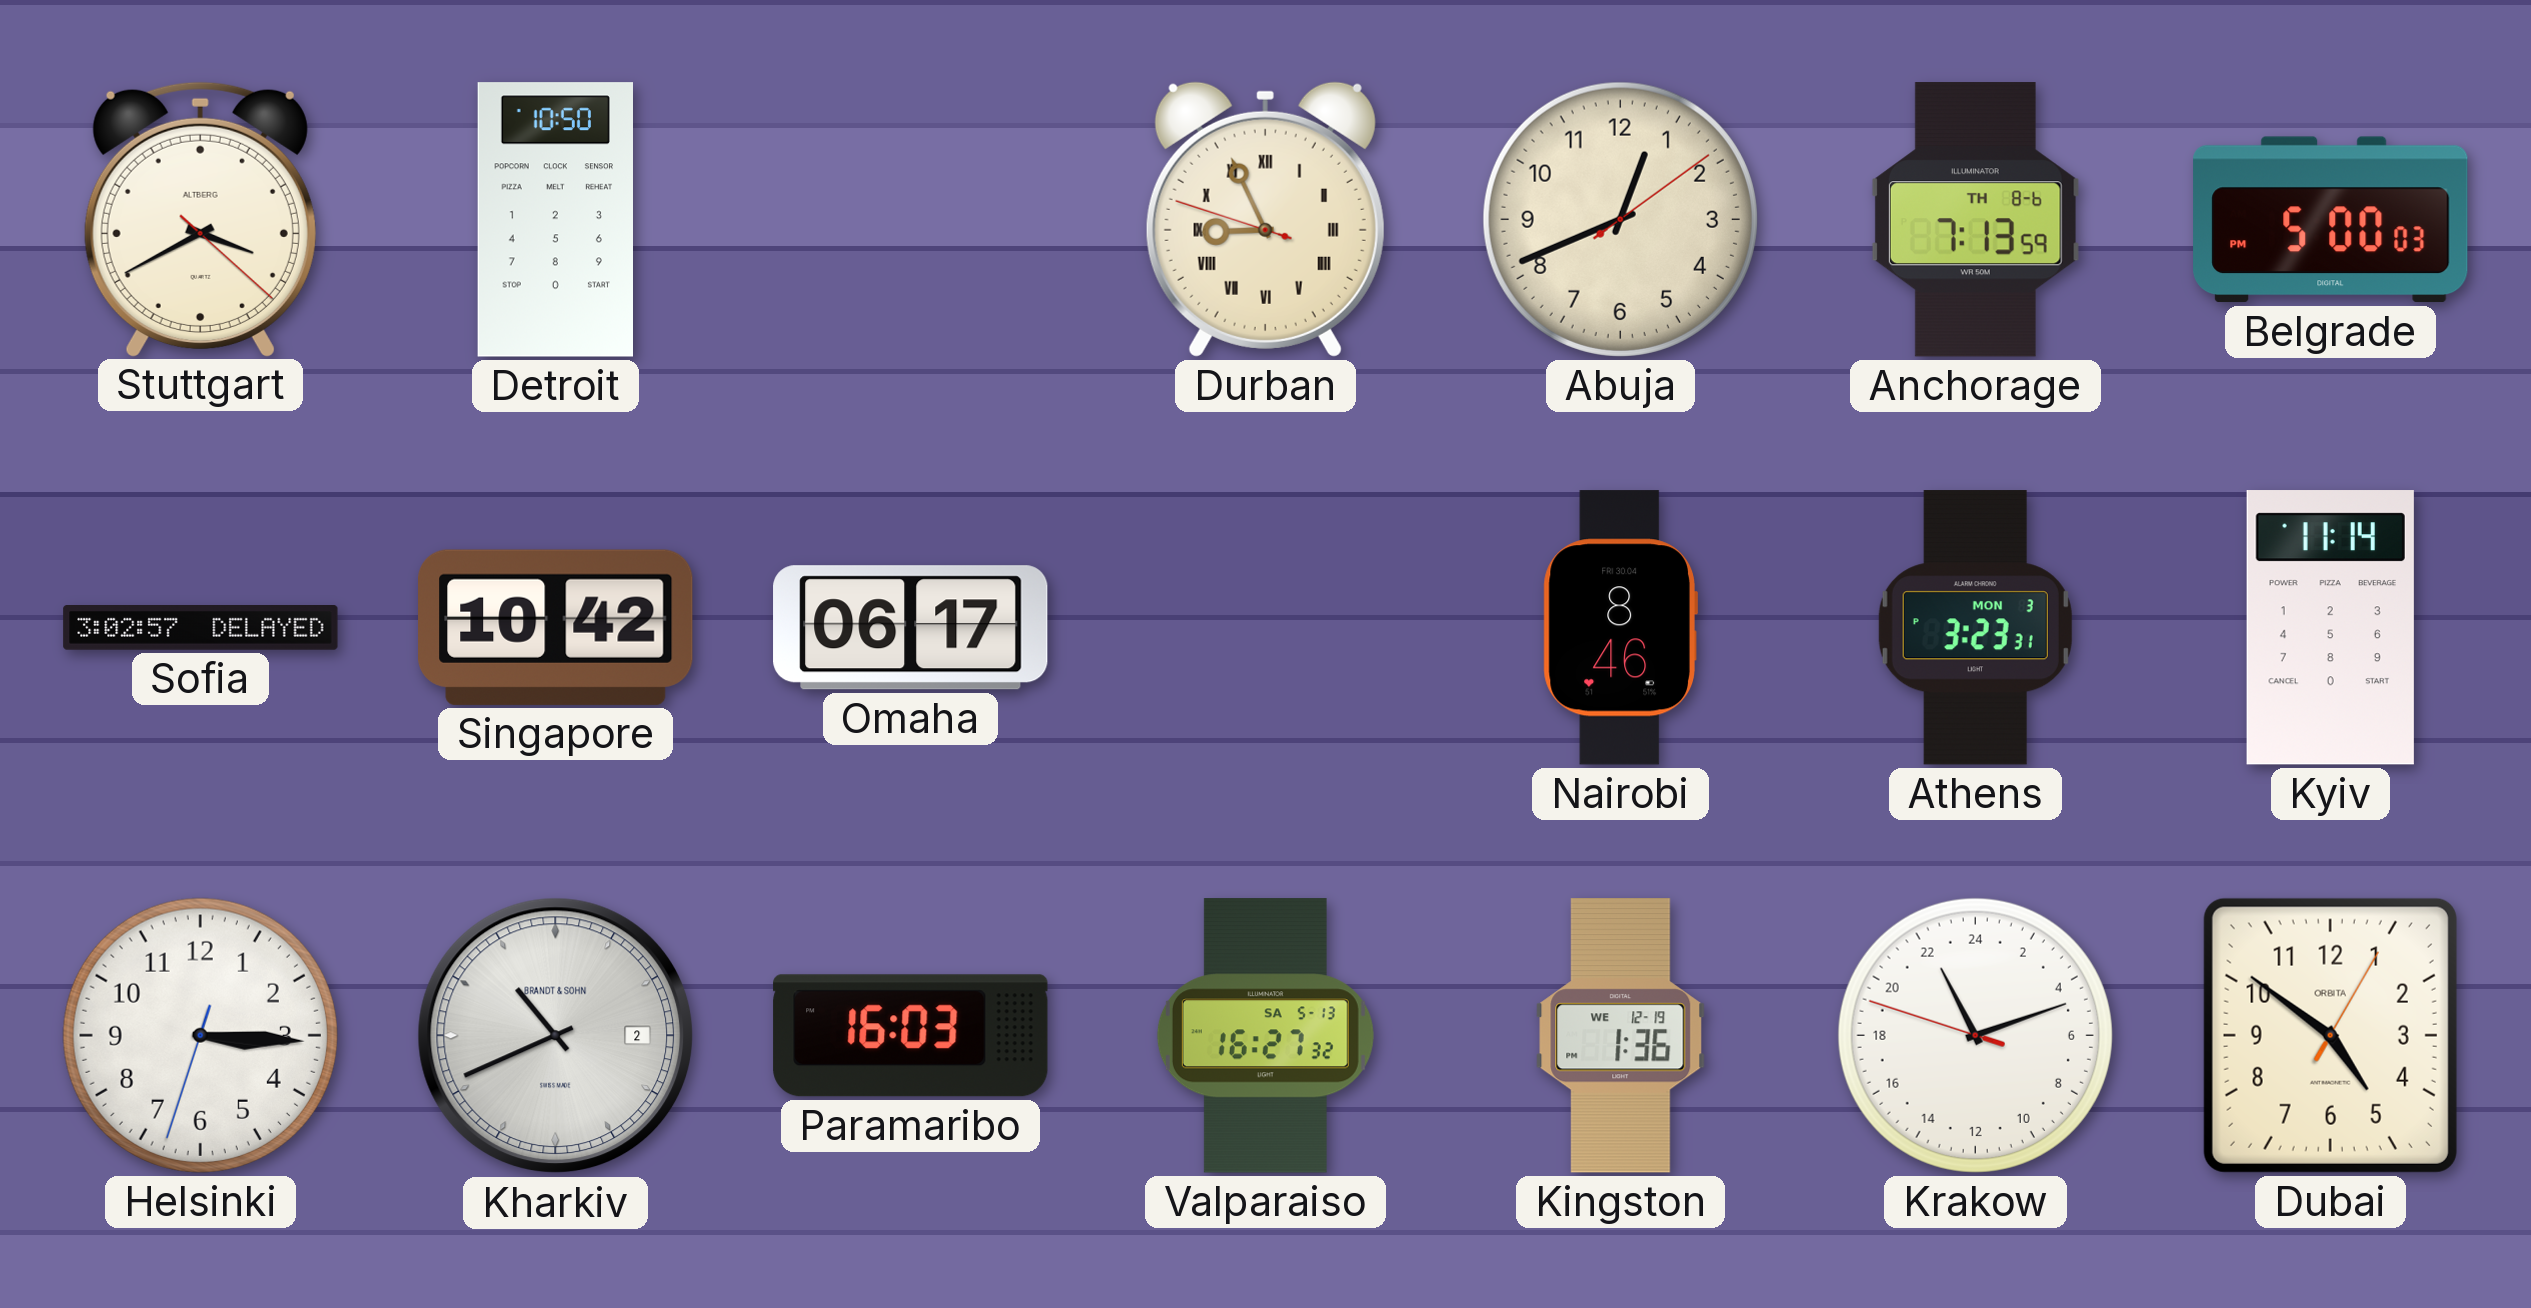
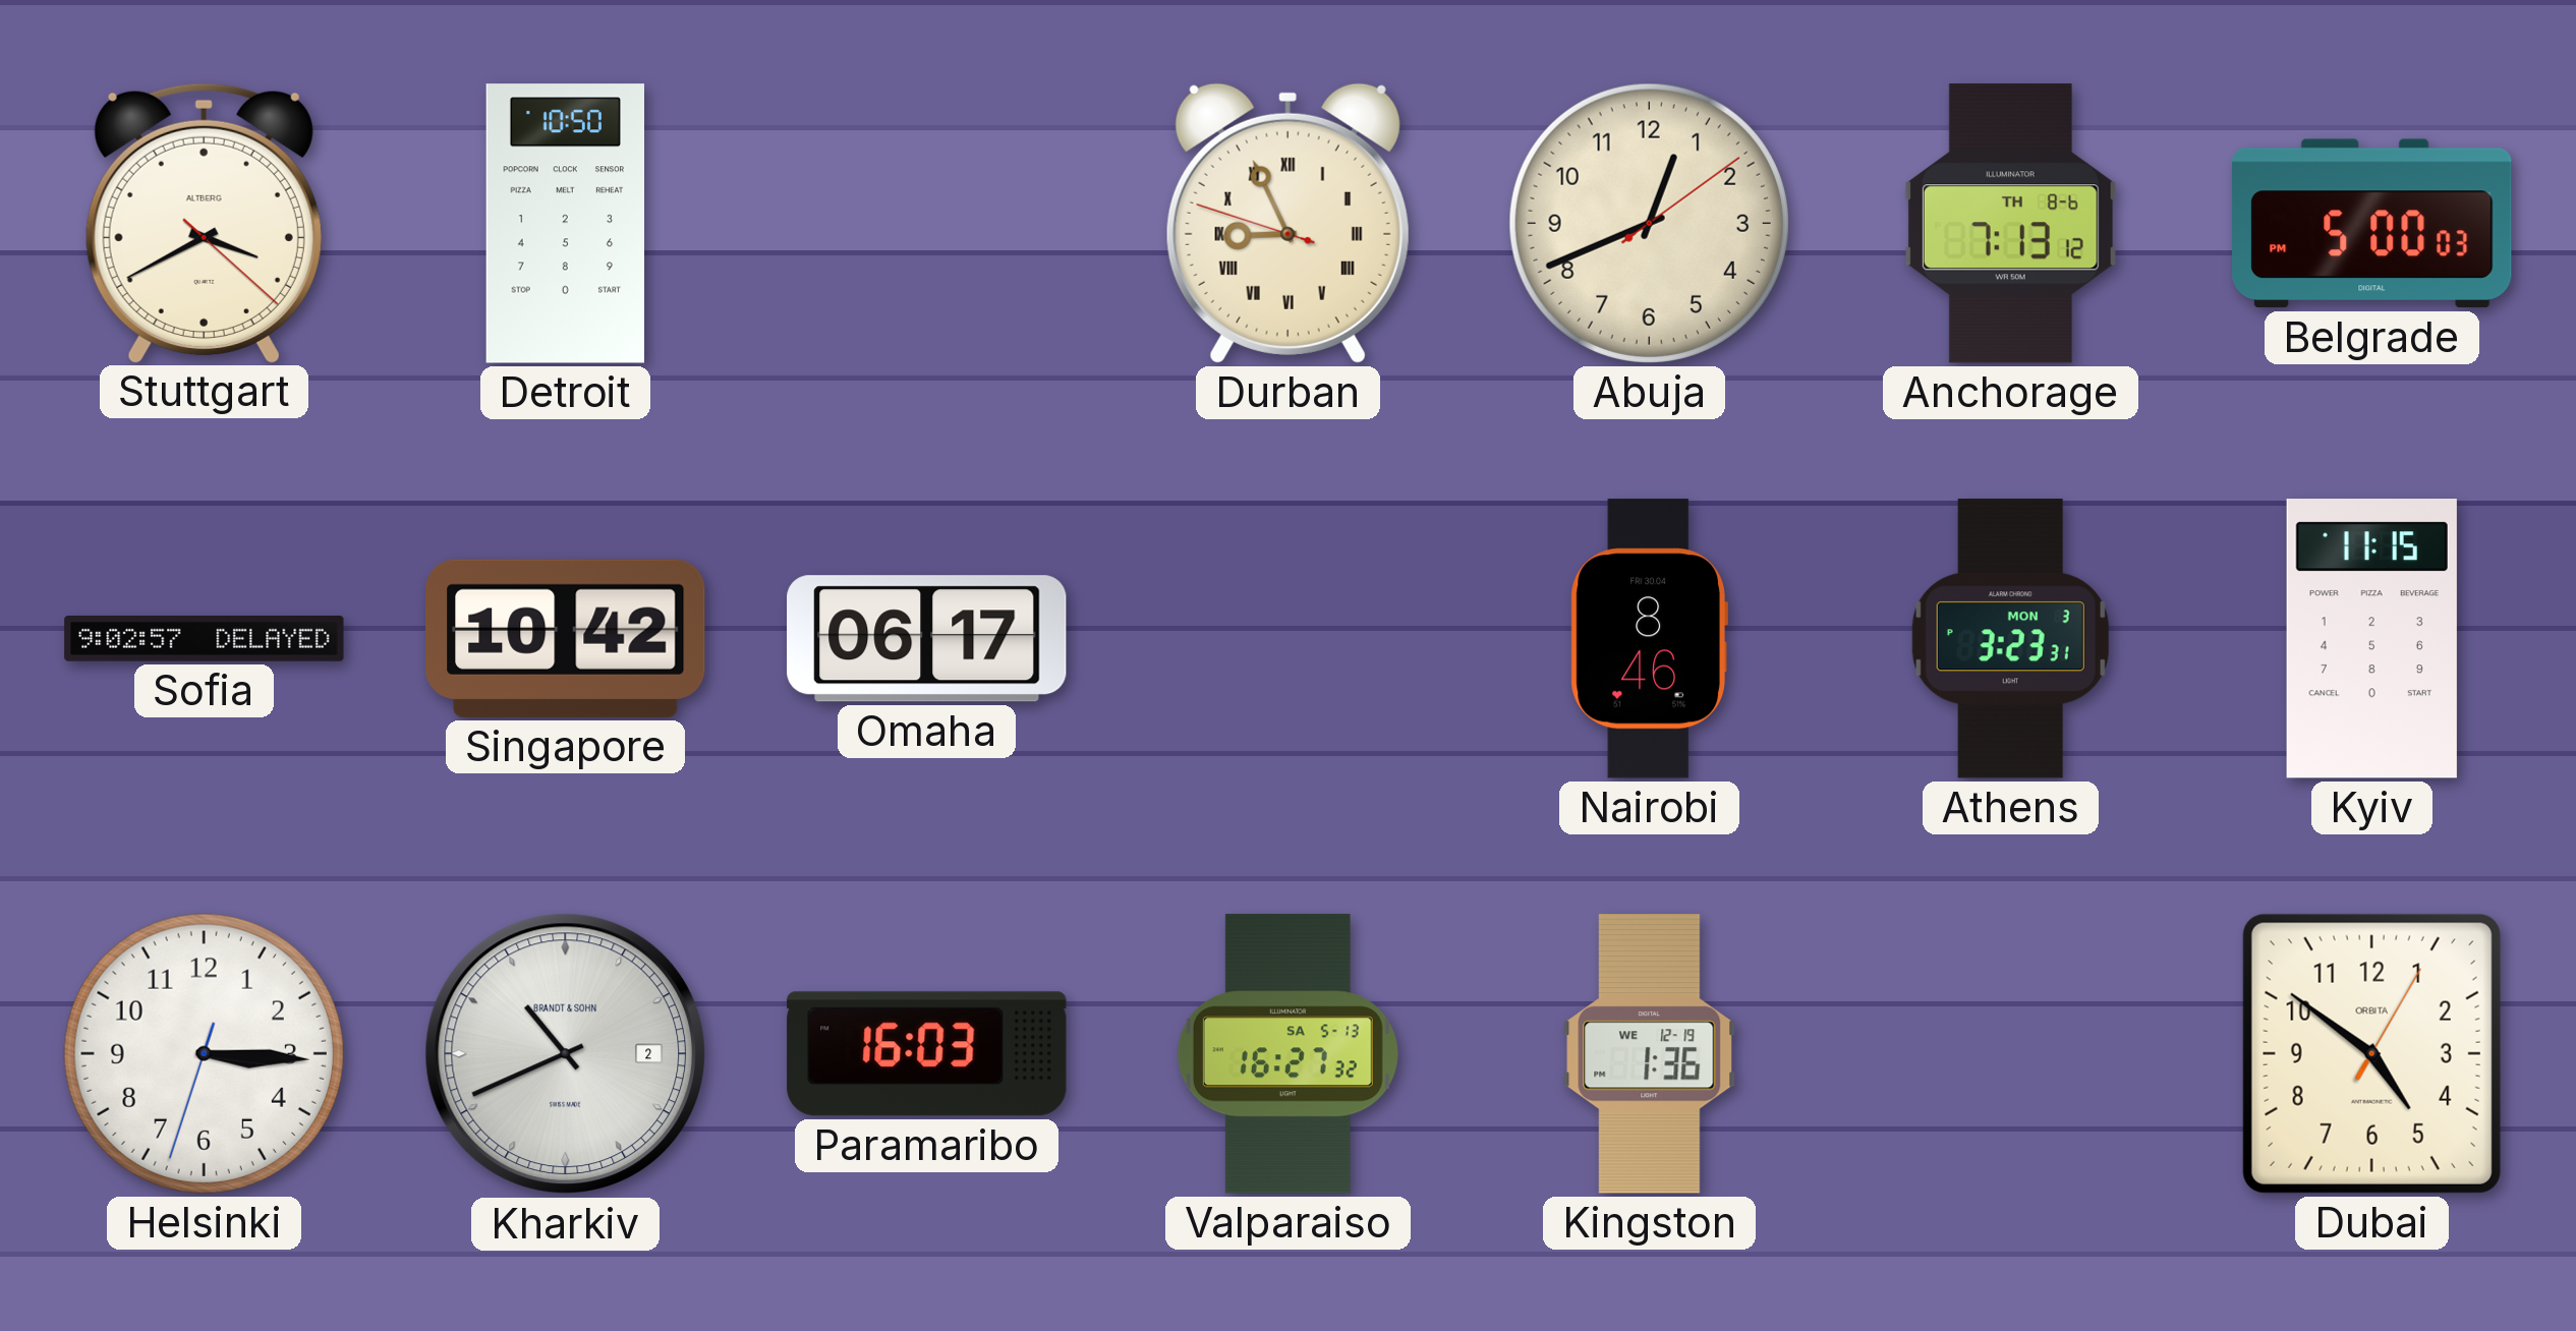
Anchorage: 7:13:59 -> 7:13:12
Sofia: 3:02 -> 9:02
Kyiv: 11:14 -> 11:15
Krakow: 22:11 -> none
